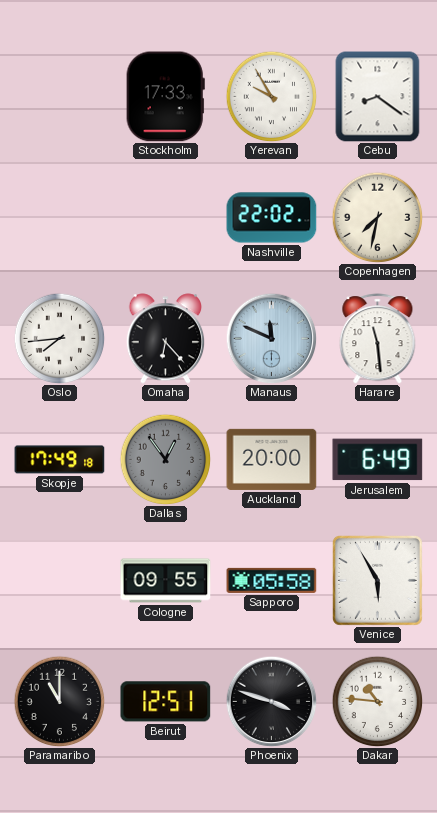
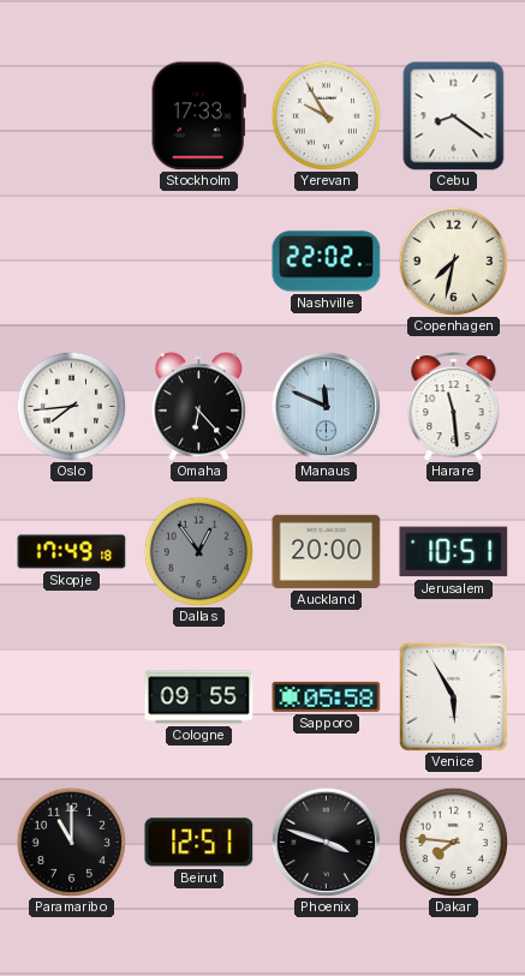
Jerusalem: 6:49 -> 10:51
Dakar: 10:46 -> 7:46
